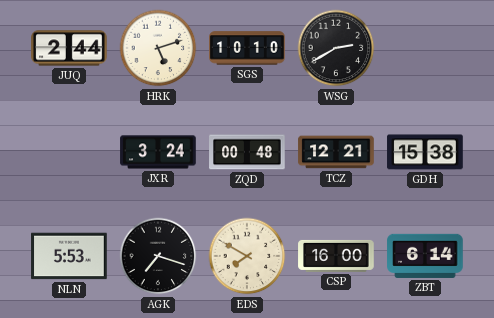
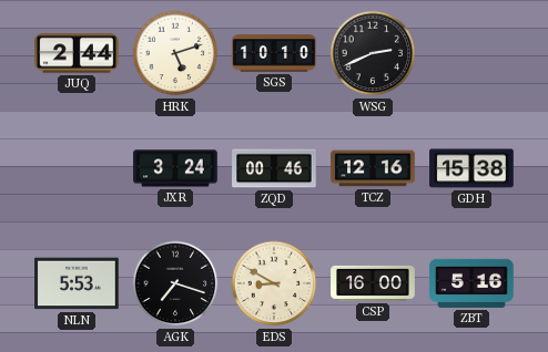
WSG: 2:40 -> 2:41
ZQD: 00:48 -> 00:46
TCZ: 12:21 -> 12:16
EDS: 7:50 -> 8:50
ZBT: 6:14 -> 5:16
